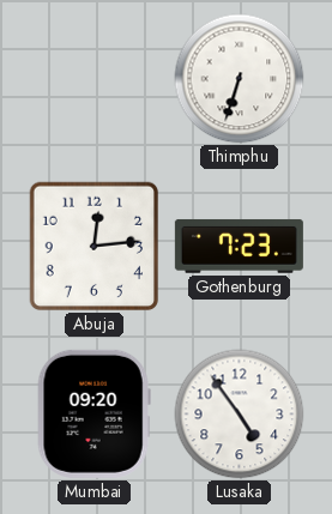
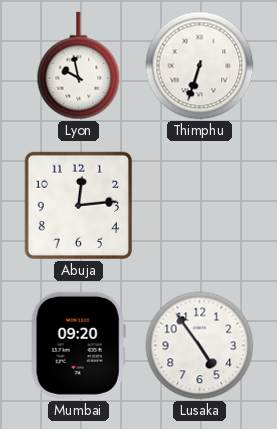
Lyon: none -> 9:58
Gothenburg: 7:23 -> none
